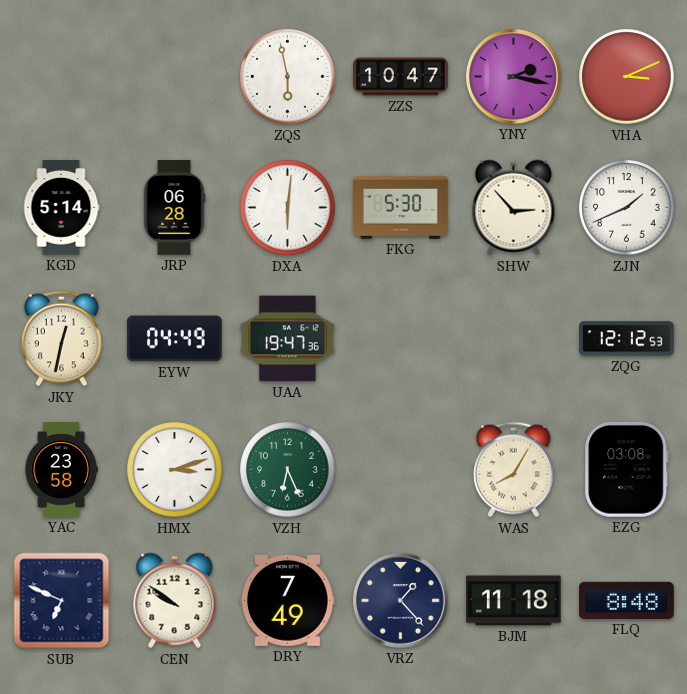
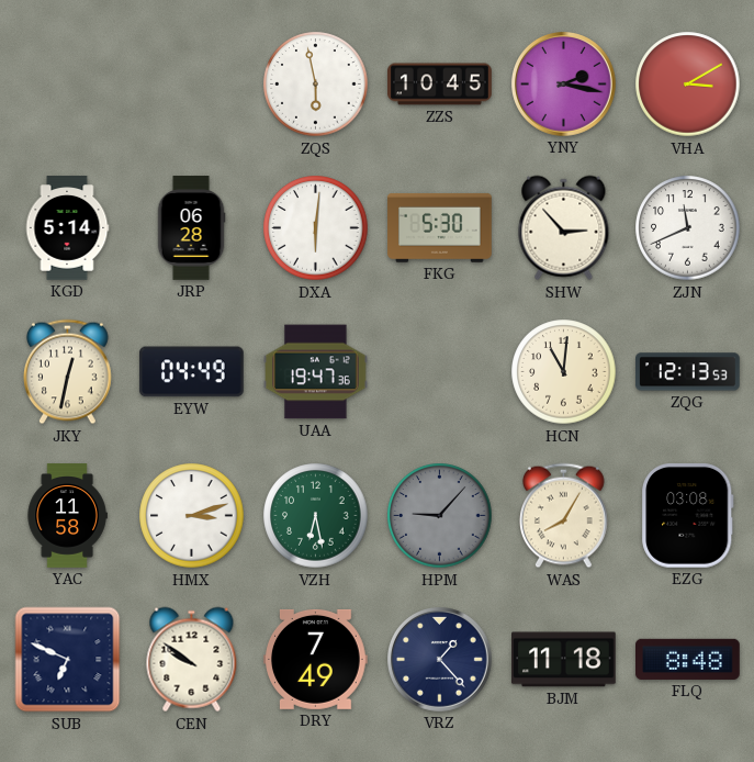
ZZS: 10:47 -> 10:45
VHA: 3:11 -> 3:10
ZJN: 1:41 -> 11:41
HCN: none -> 11:01
ZQG: 12:12 -> 12:13
YAC: 23:58 -> 11:58
VZH: 6:26 -> 6:28
HPM: none -> 9:07
